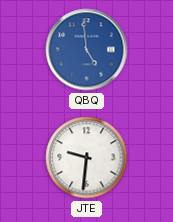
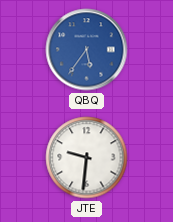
QBQ: 4:59 -> 5:36
